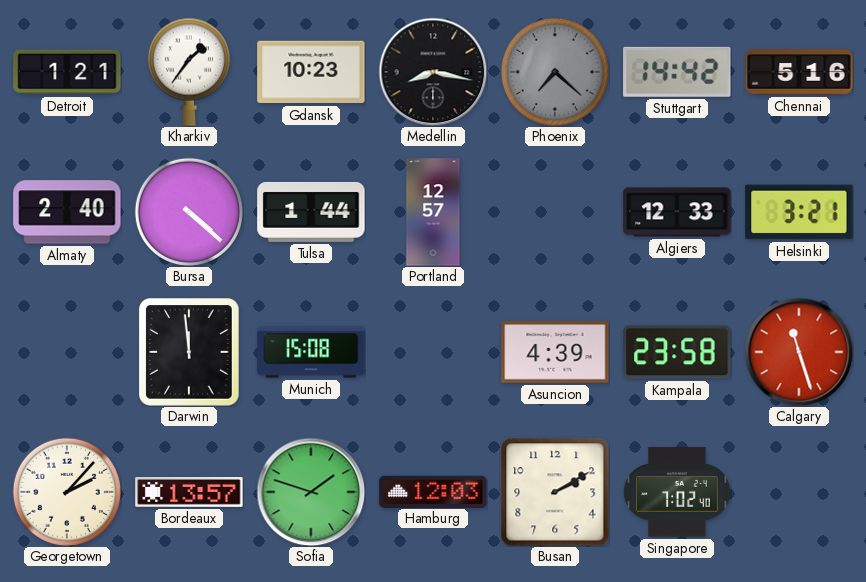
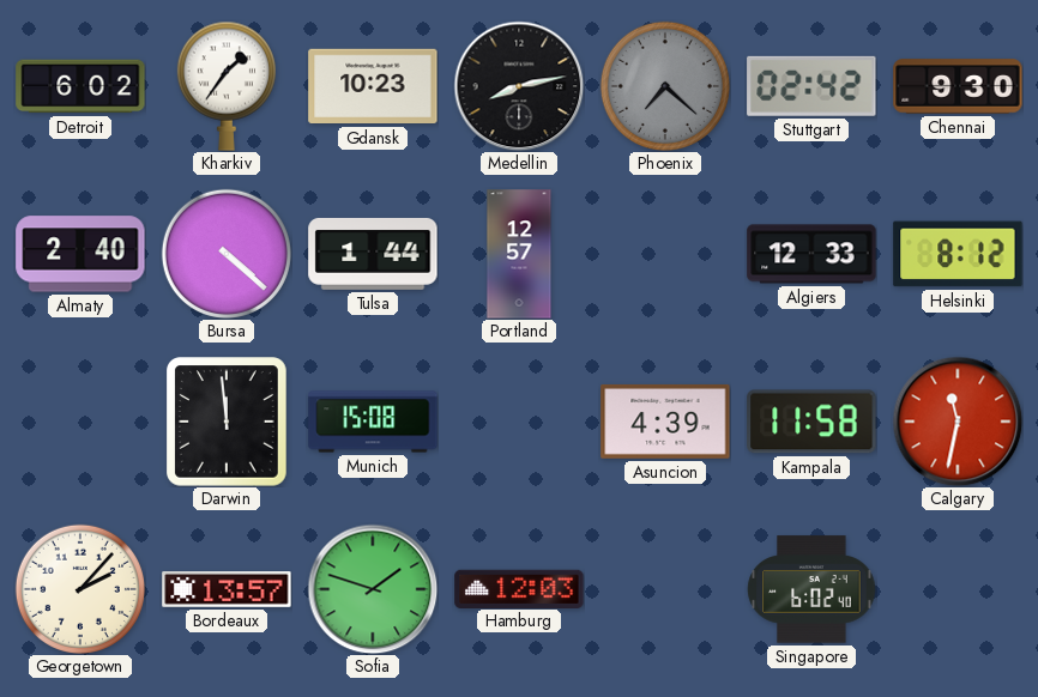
Detroit: 1:21 -> 6:02
Medellin: 8:17 -> 8:13
Stuttgart: 14:42 -> 02:42
Chennai: 5:16 -> 9:30
Helsinki: 3:21 -> 8:12
Kampala: 23:58 -> 11:58
Calgary: 11:27 -> 11:32
Busan: 2:10 -> none
Singapore: 7:02 -> 6:02
